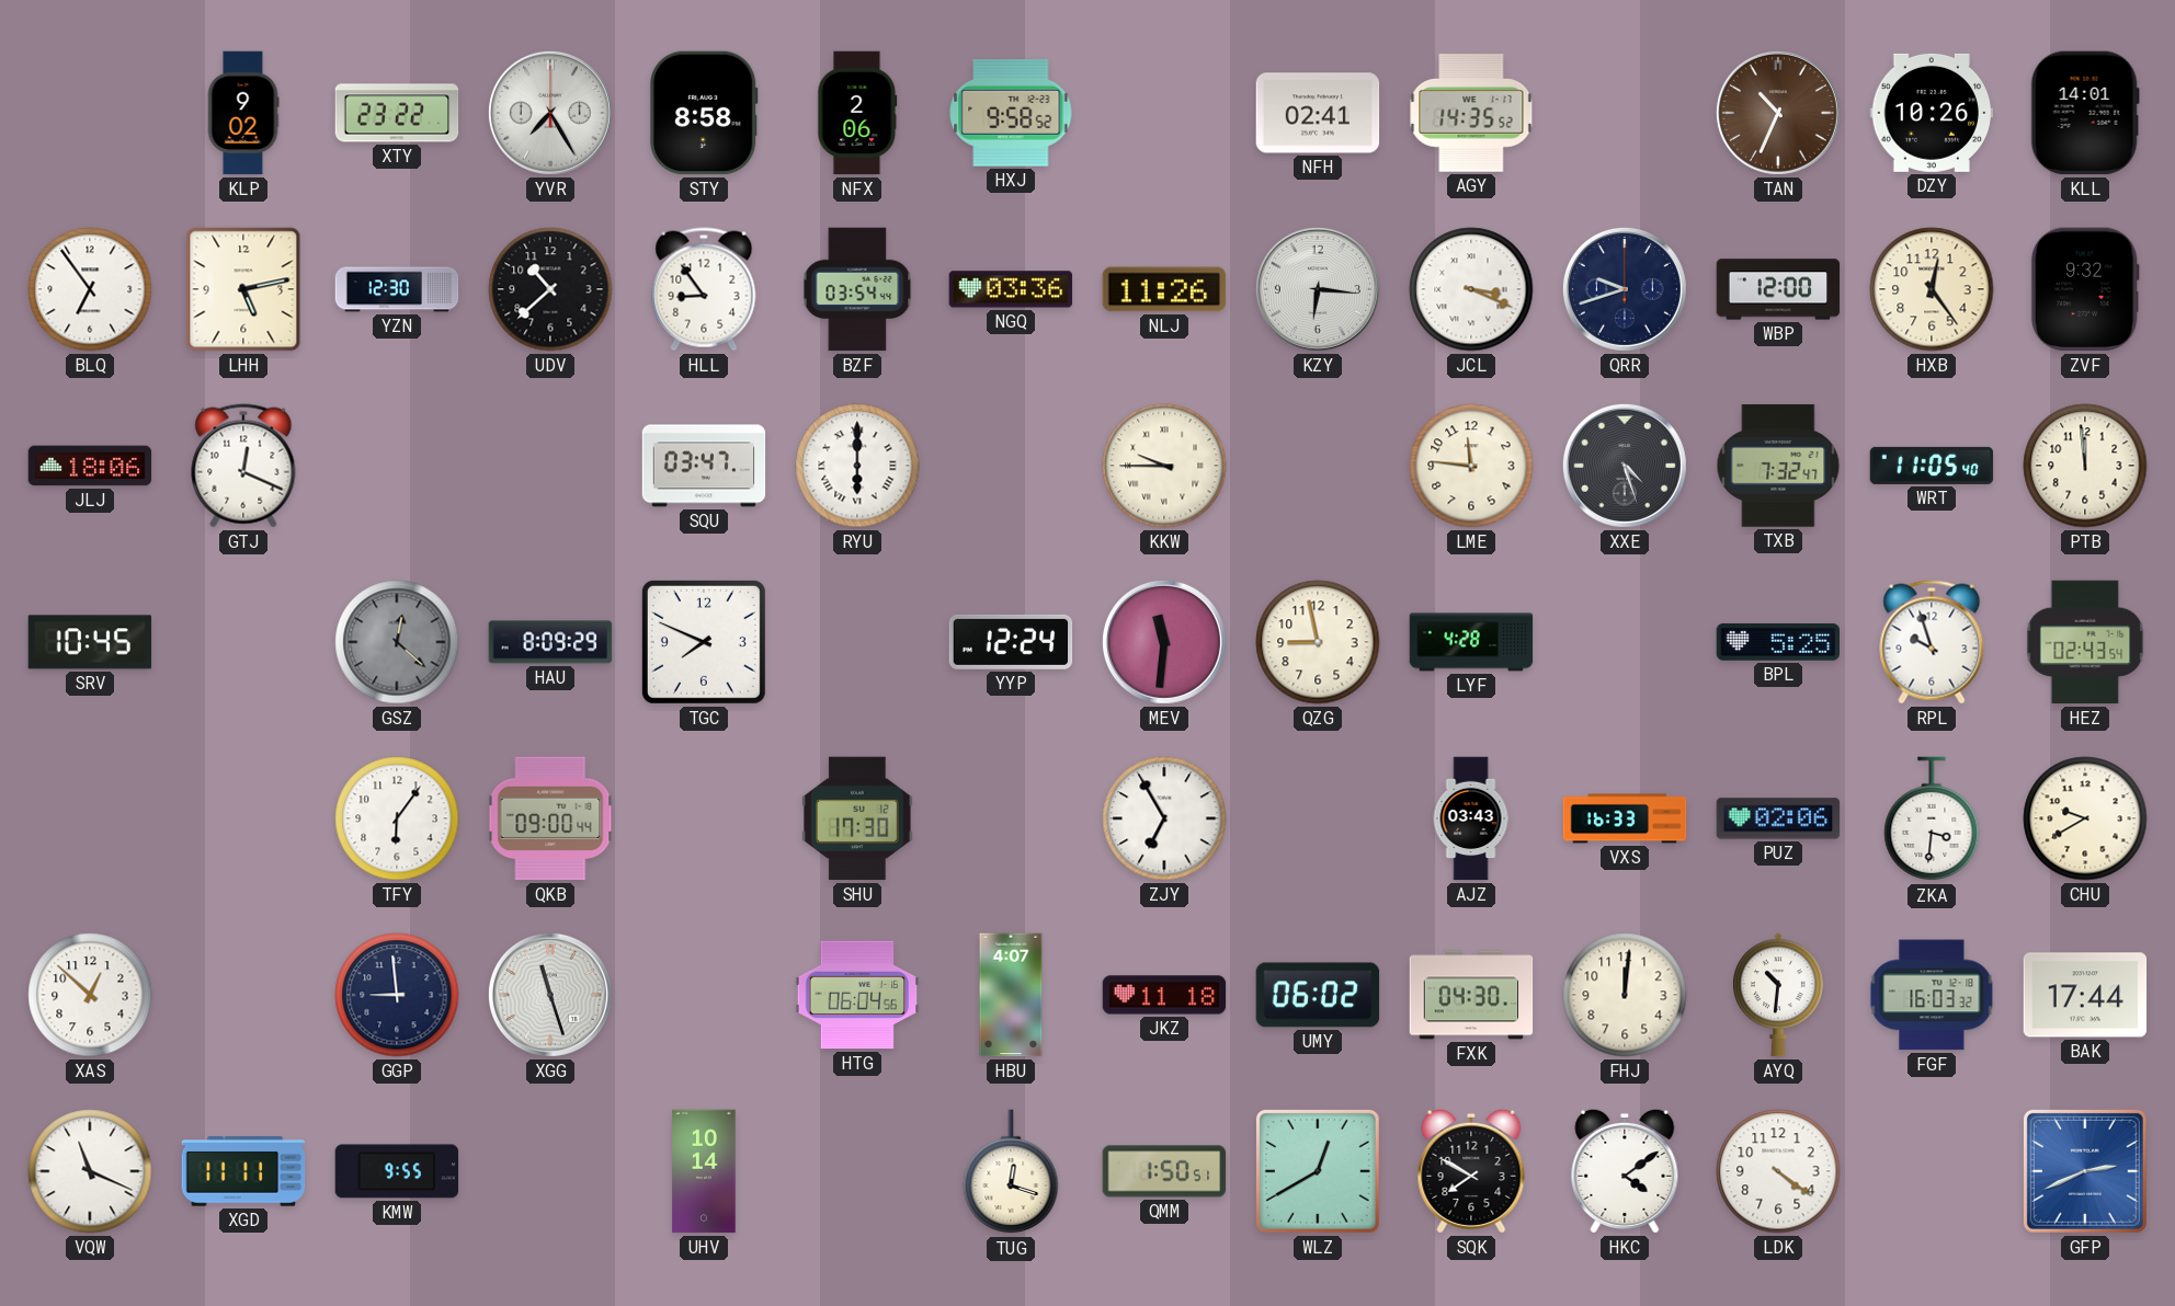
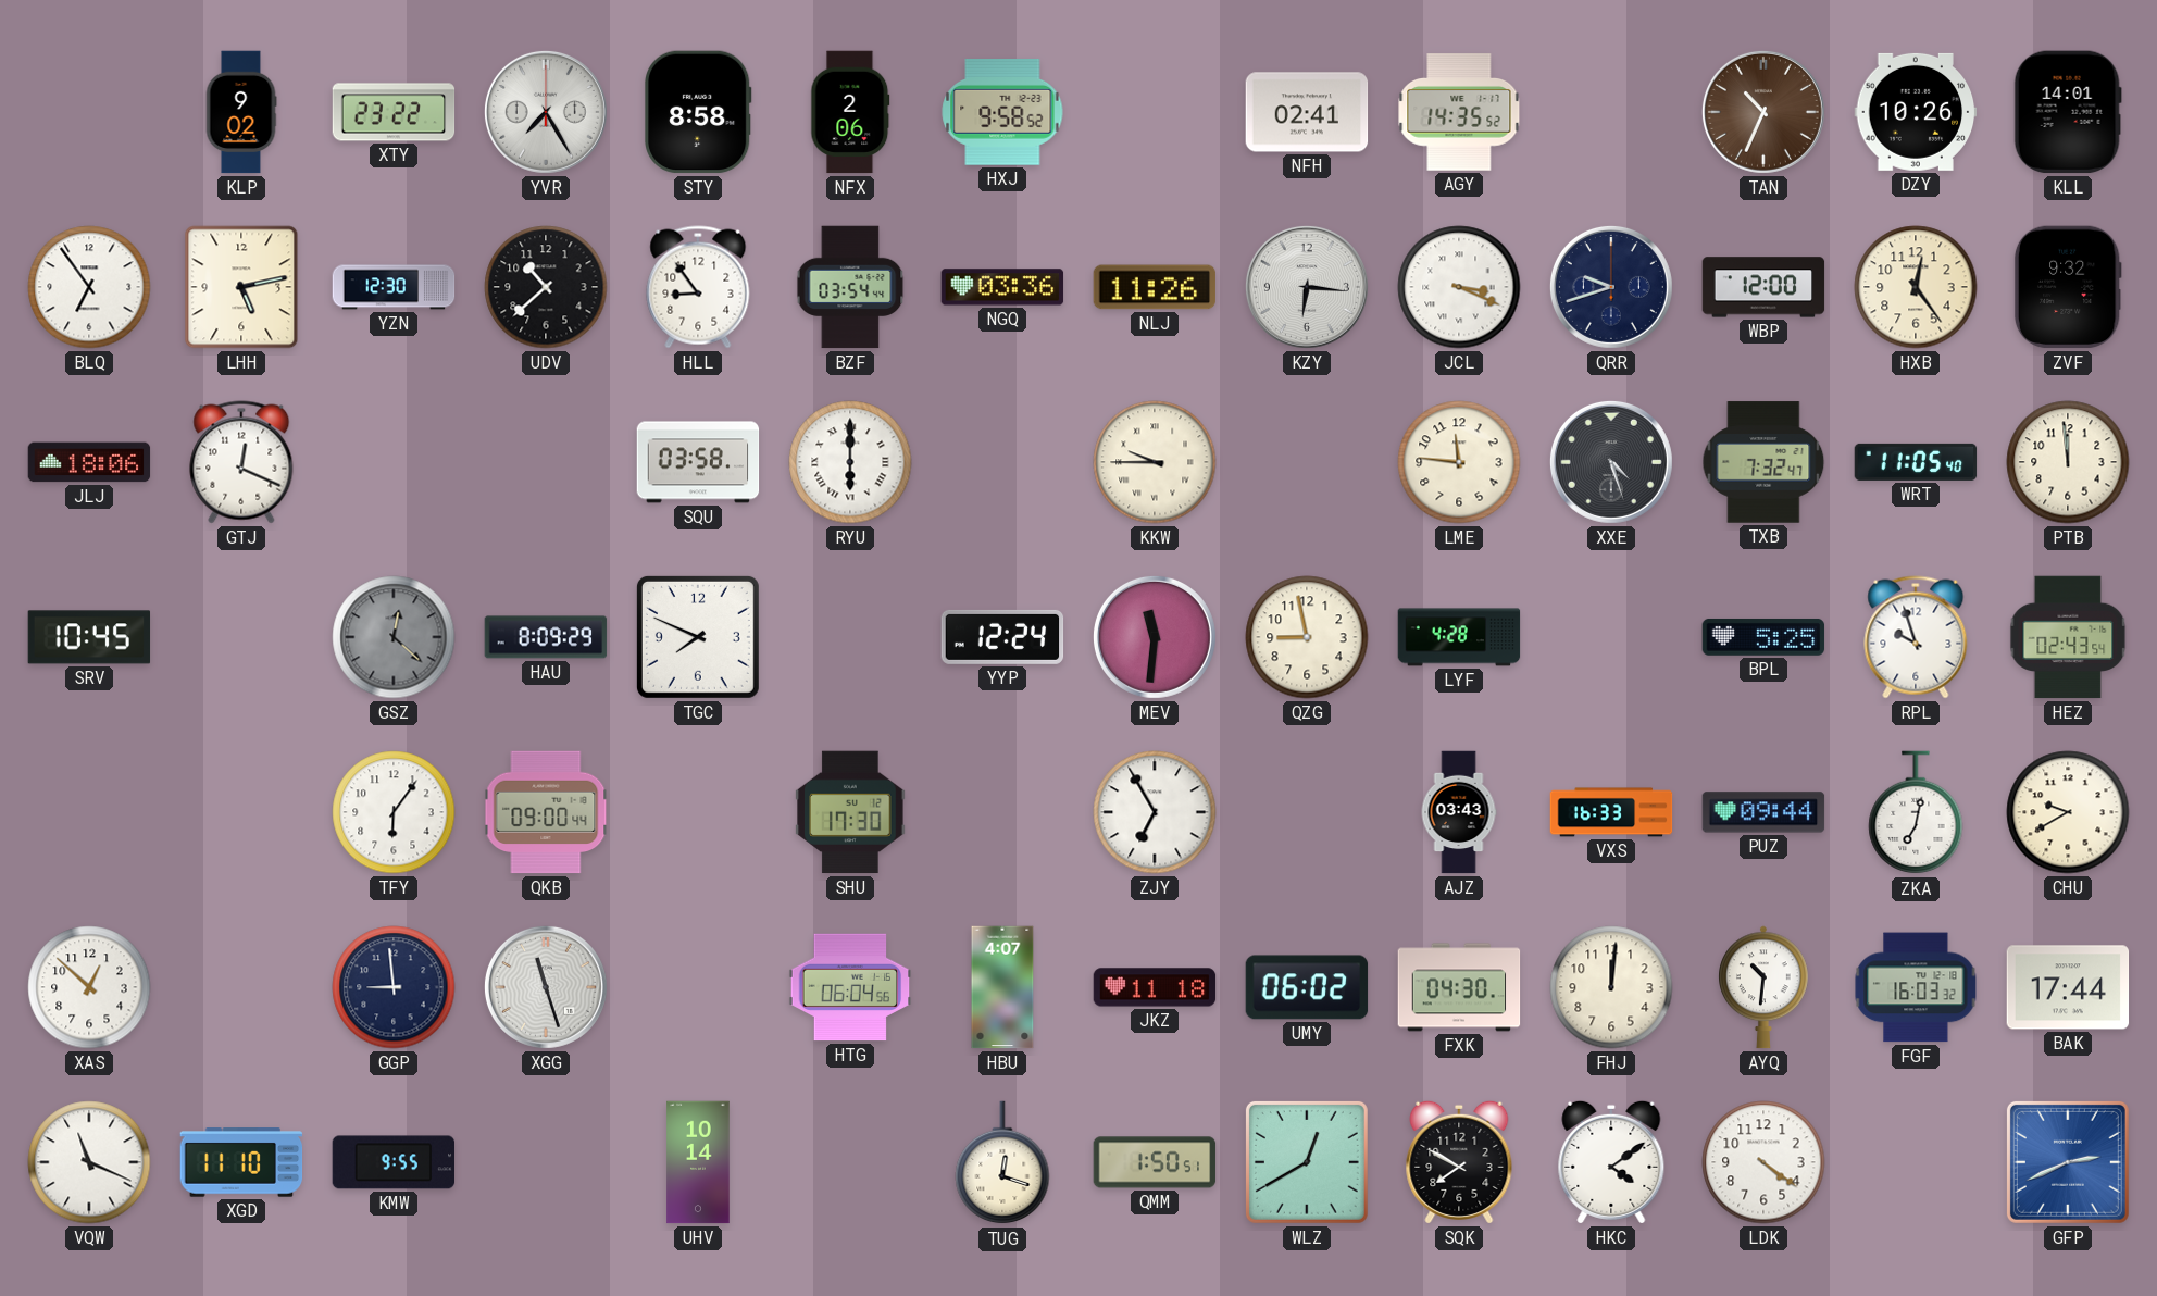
SQU: 03:47 -> 03:58
PUZ: 02:06 -> 09:44
ZKA: 3:31 -> 7:02
XGD: 11:11 -> 11:10
